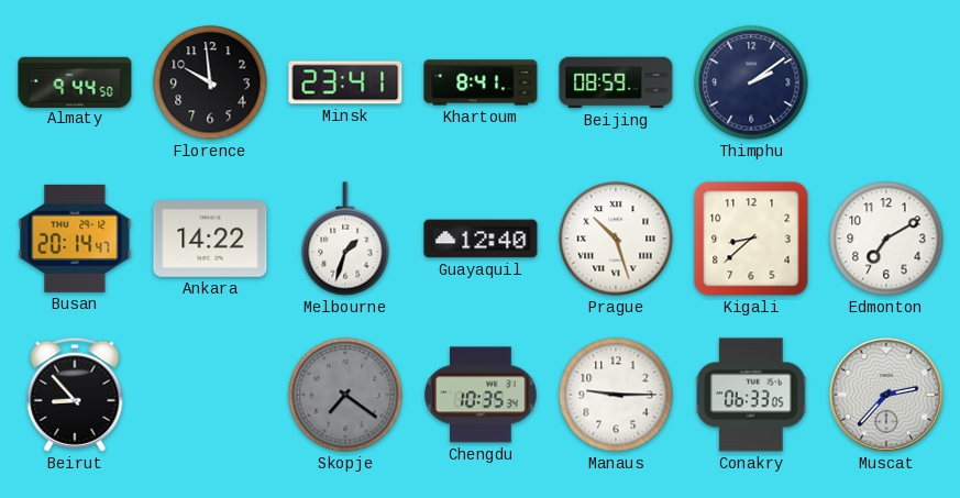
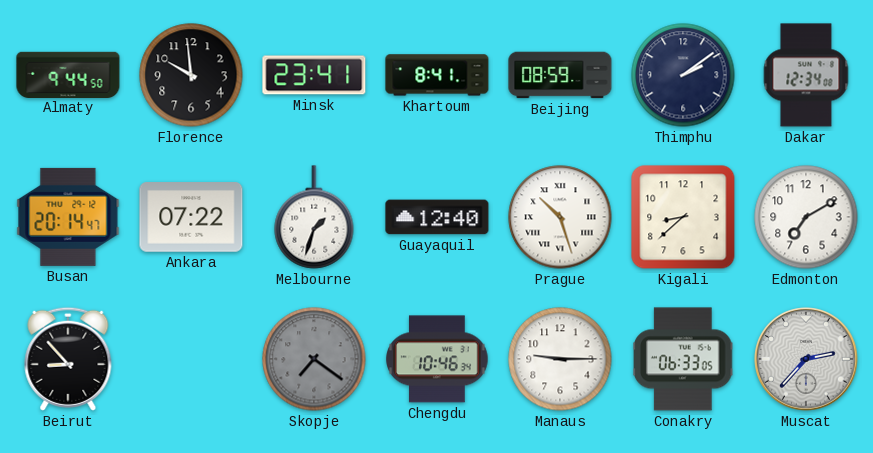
Dakar: none -> 12:34
Ankara: 14:22 -> 07:22
Chengdu: 10:35 -> 10:46
